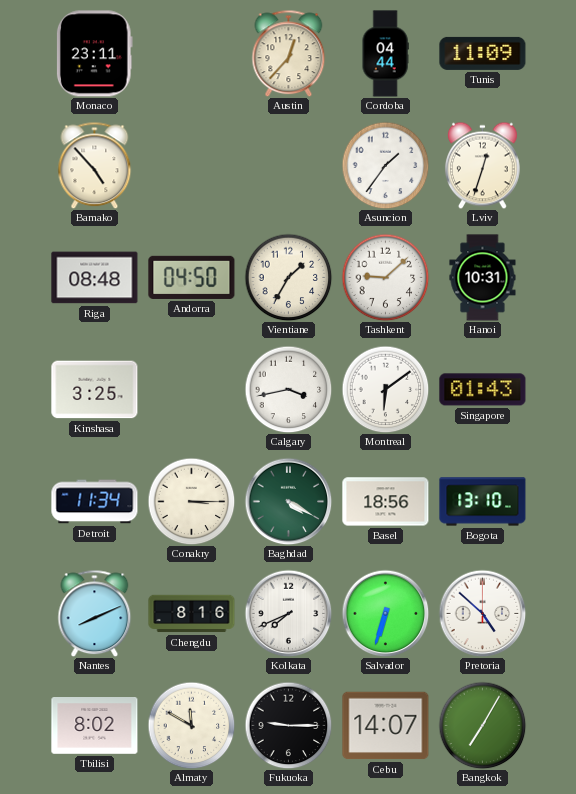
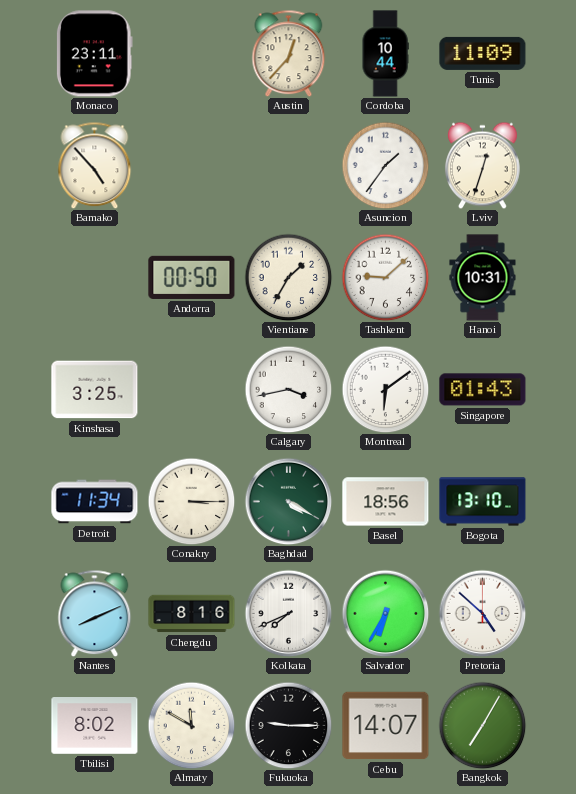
Cordoba: 04:44 -> 10:44
Riga: 08:48 -> none
Andorra: 04:50 -> 00:50
Salvador: 6:33 -> 6:35
